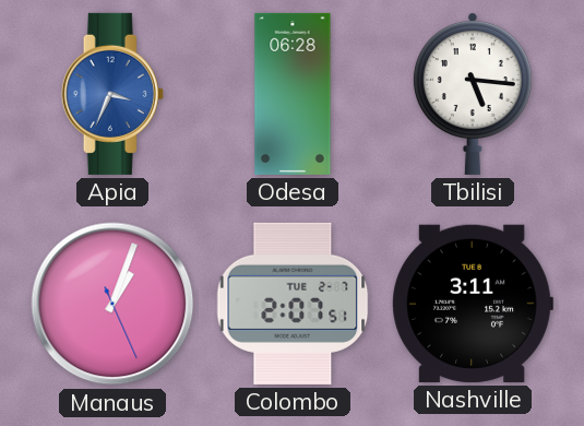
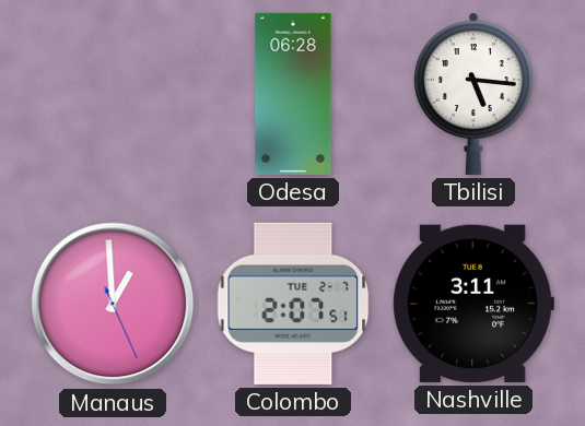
Apia: 3:34 -> none
Manaus: 1:03 -> 12:59
